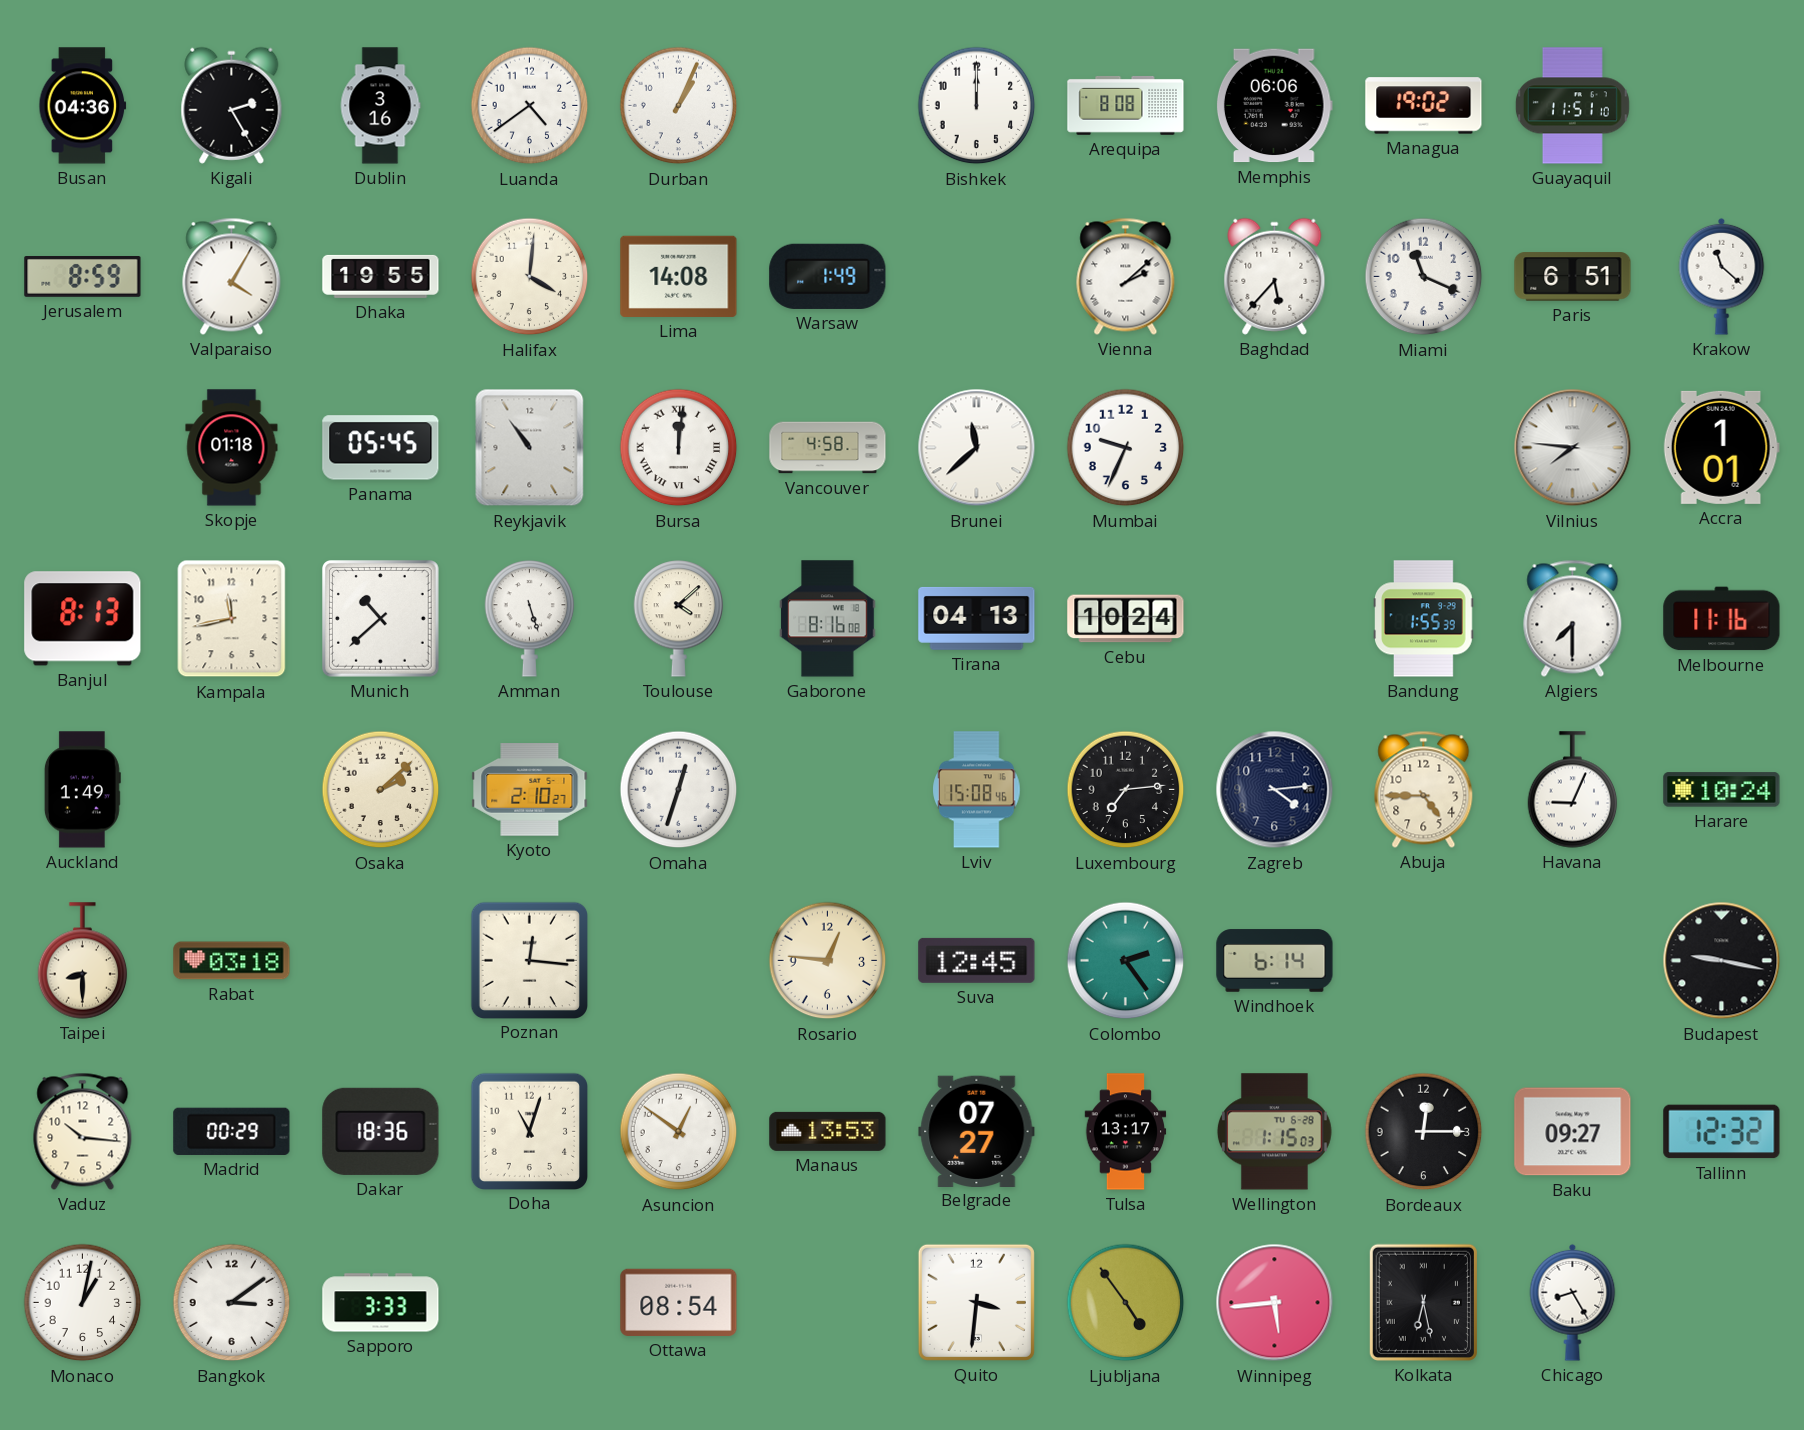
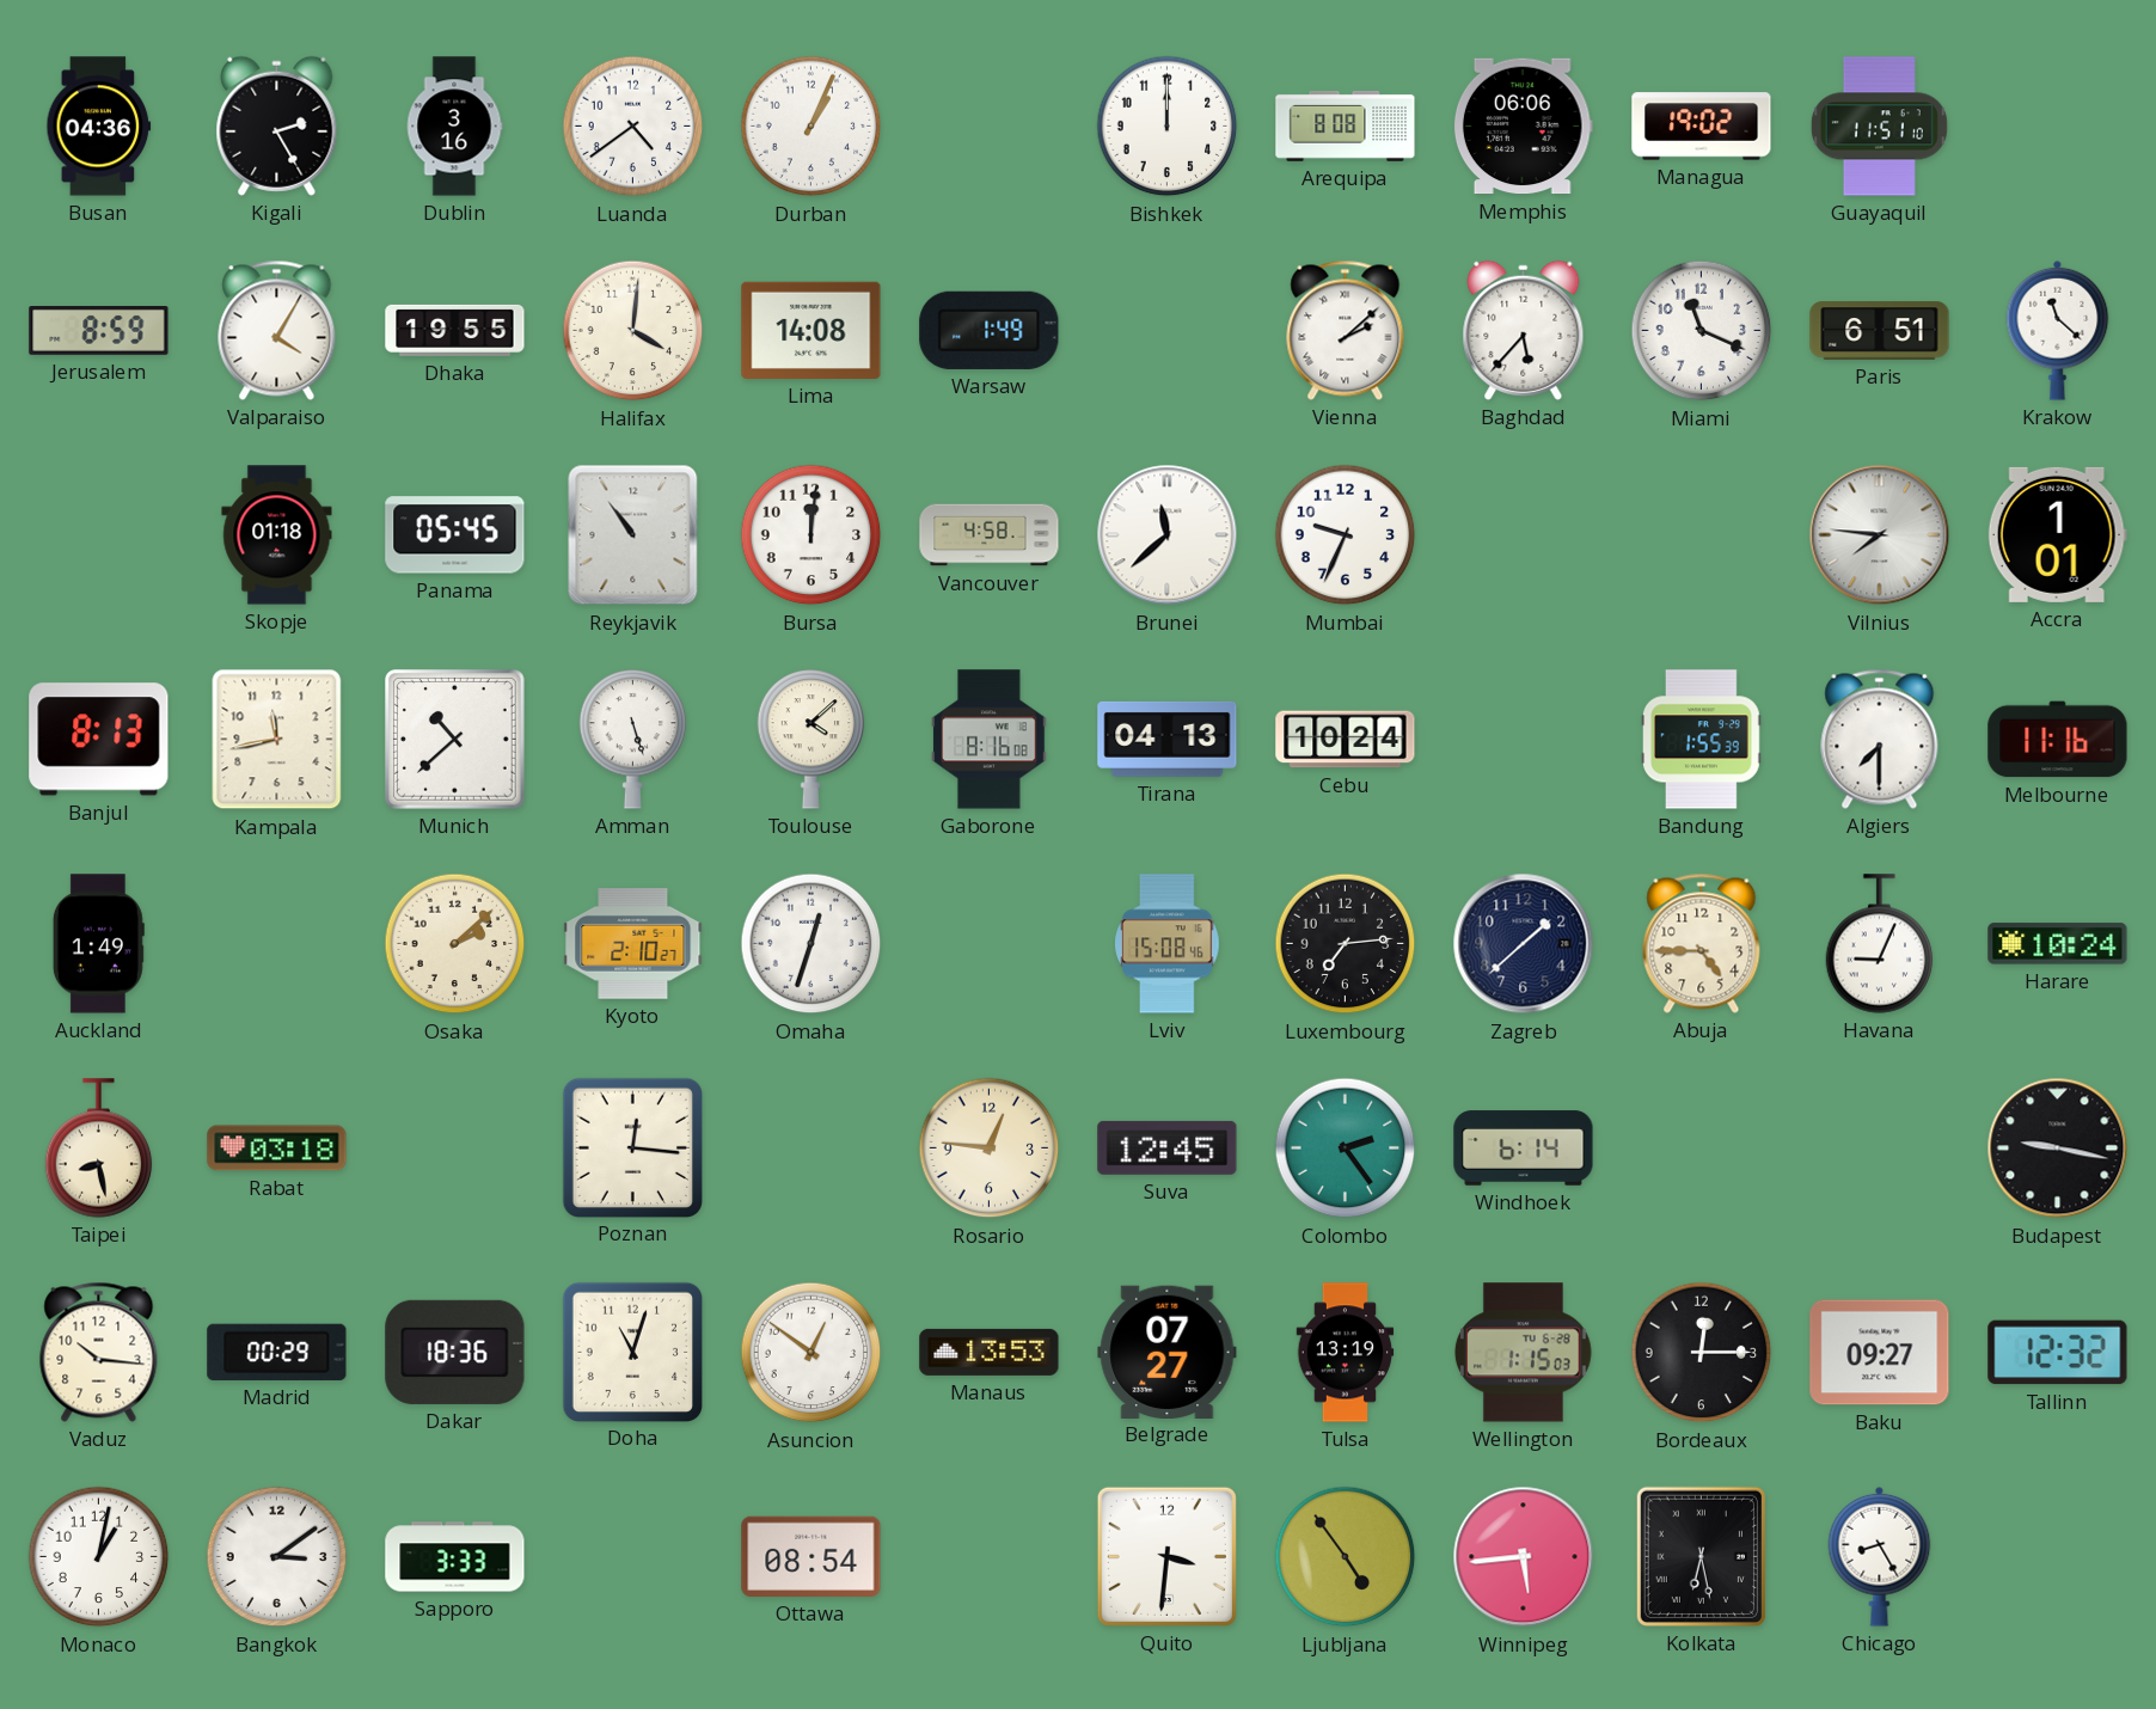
Bursa numerals: Roman -> Arabic
Zagreb: 4:14 -> 1:38
Taipei: 8:30 -> 8:28
Tulsa: 13:17 -> 13:19
